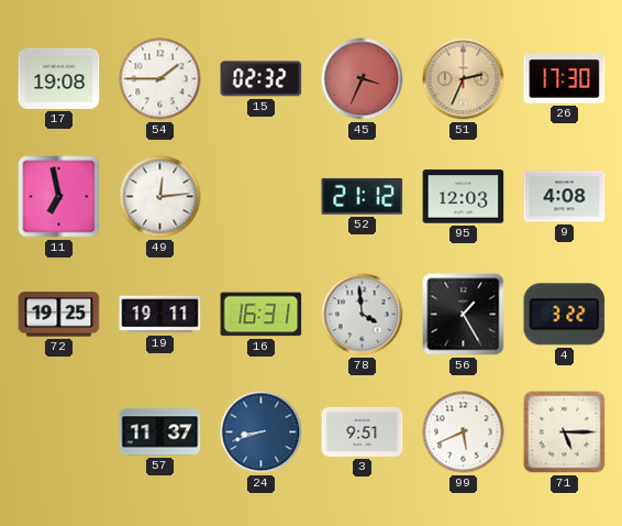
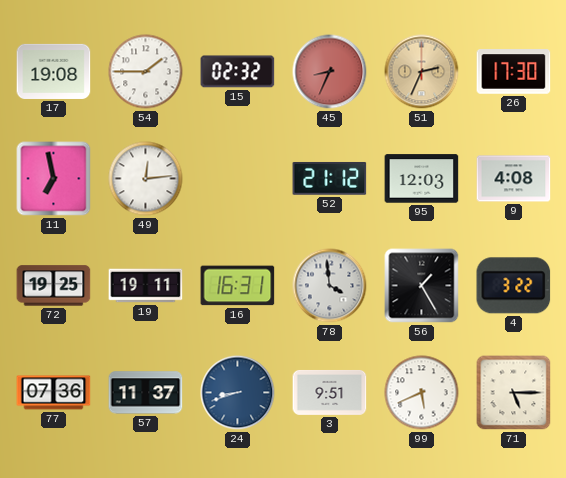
45: 3:34 -> 8:34
77: none -> 07:36
